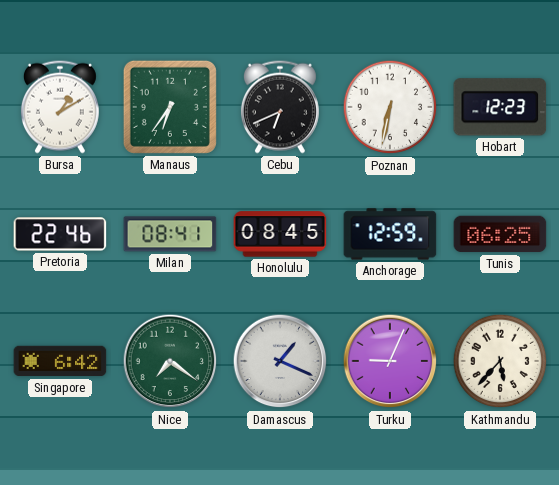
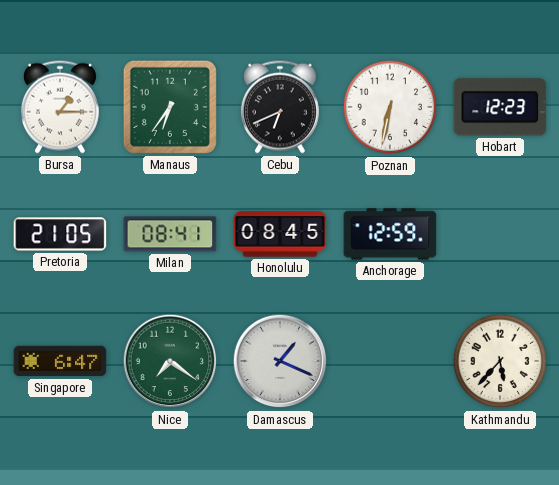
Bursa: 1:10 -> 1:15
Pretoria: 22:46 -> 21:05
Tunis: 06:25 -> none
Singapore: 6:42 -> 6:47
Turku: 9:04 -> none
